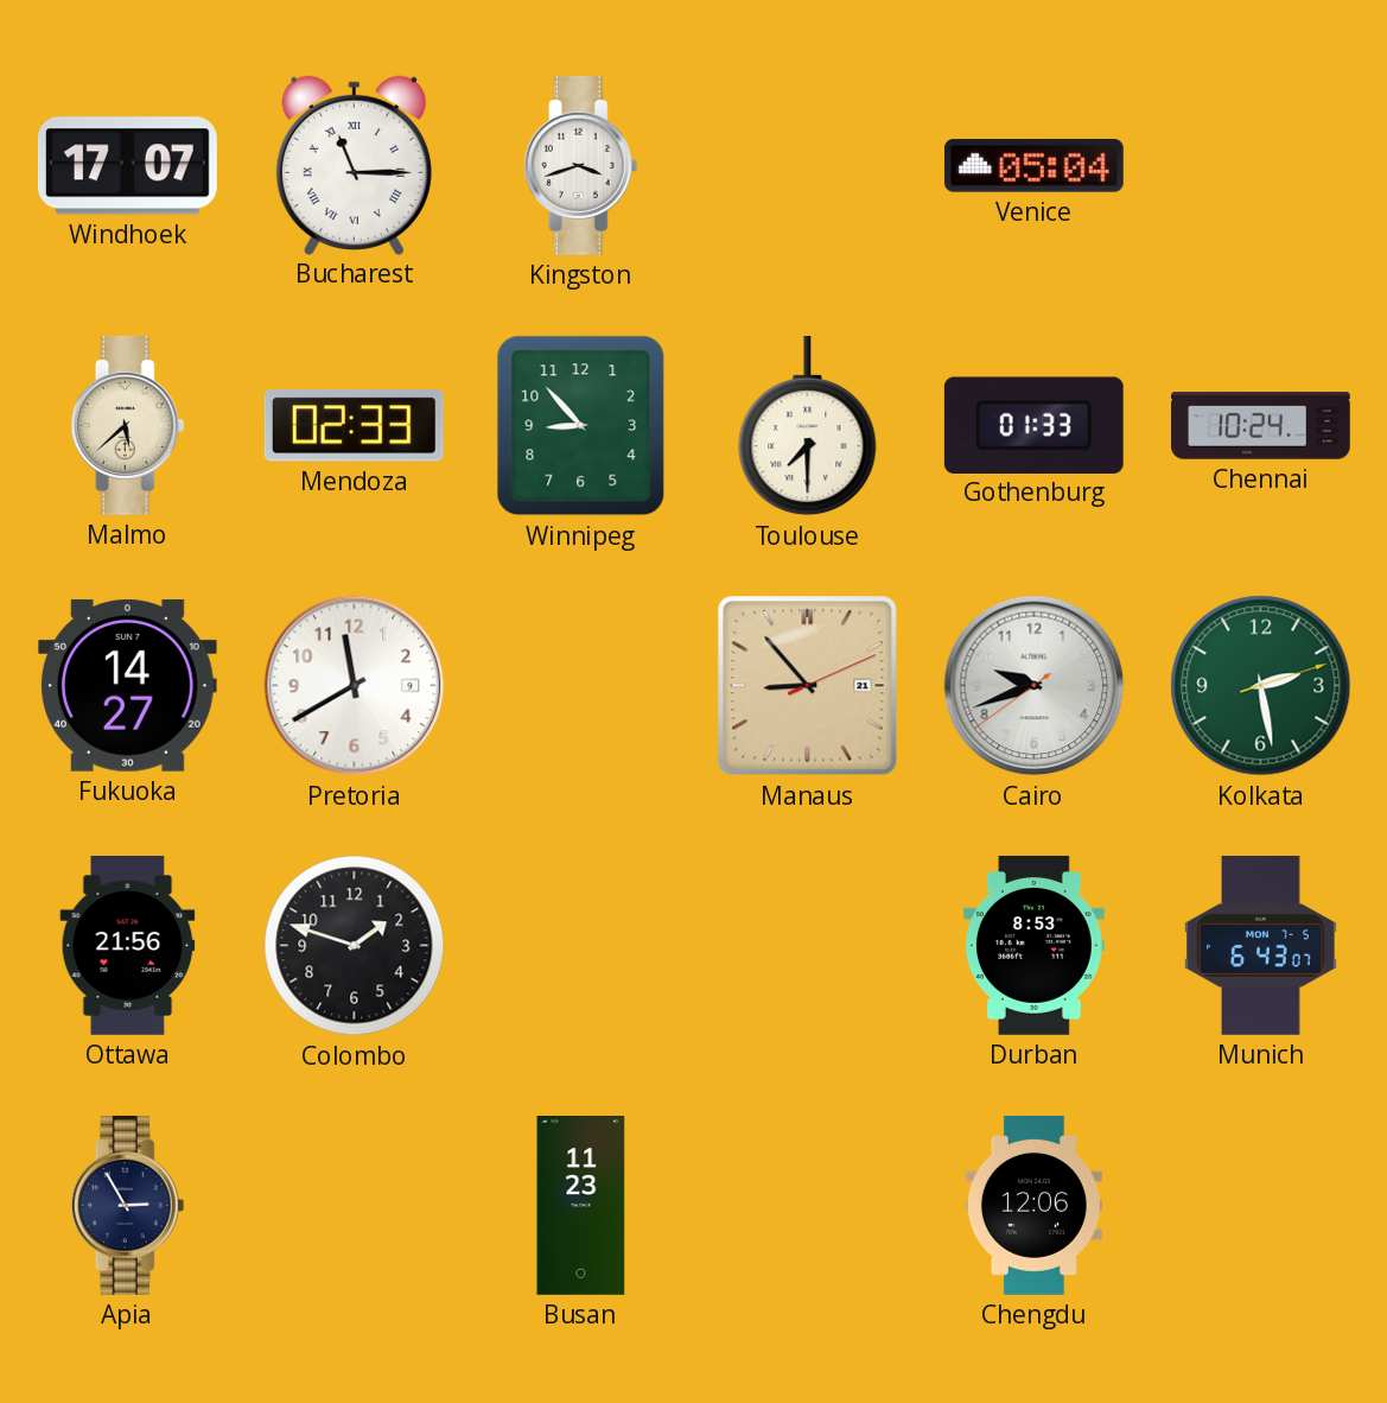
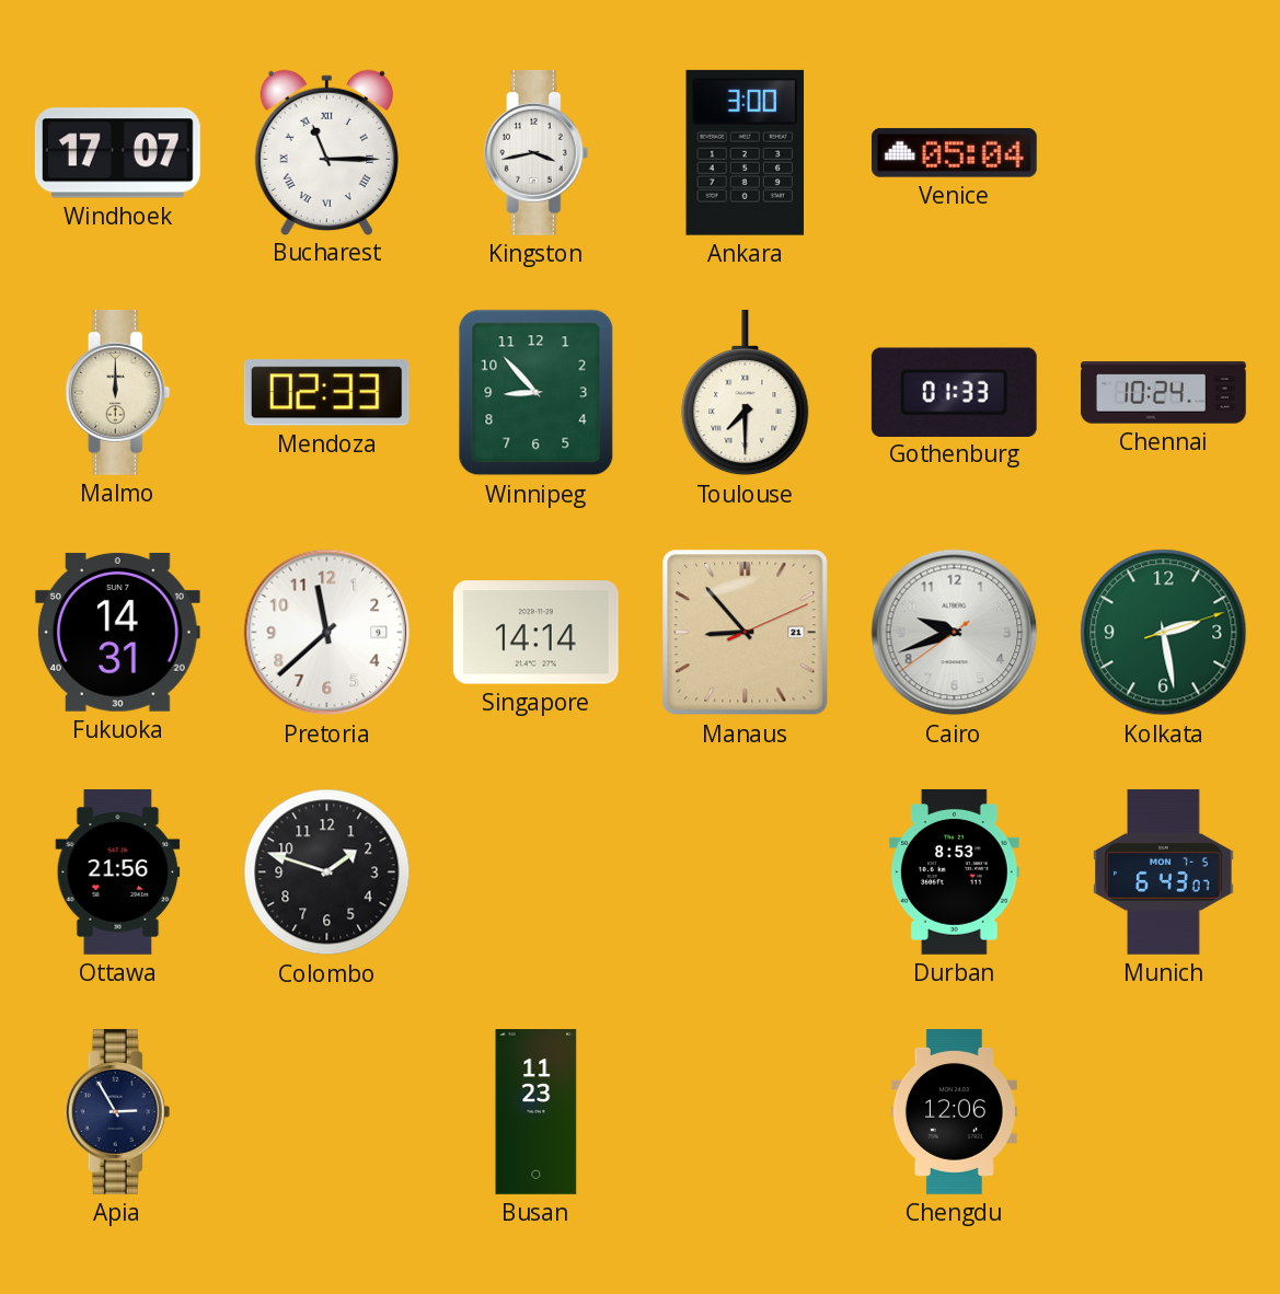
Kingston: 3:42 -> 3:43
Ankara: none -> 3:00
Malmo: 5:38 -> 12:00
Fukuoka: 14:27 -> 14:31
Pretoria: 11:40 -> 11:38
Singapore: none -> 14:14
